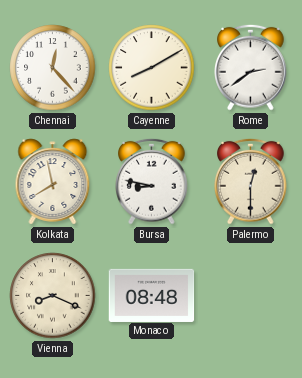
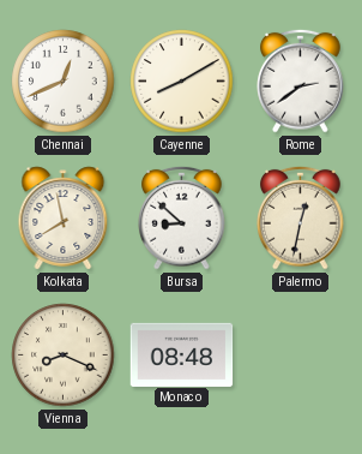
Chennai: 12:23 -> 12:41
Bursa: 8:47 -> 8:52
Palermo: 12:30 -> 12:32
